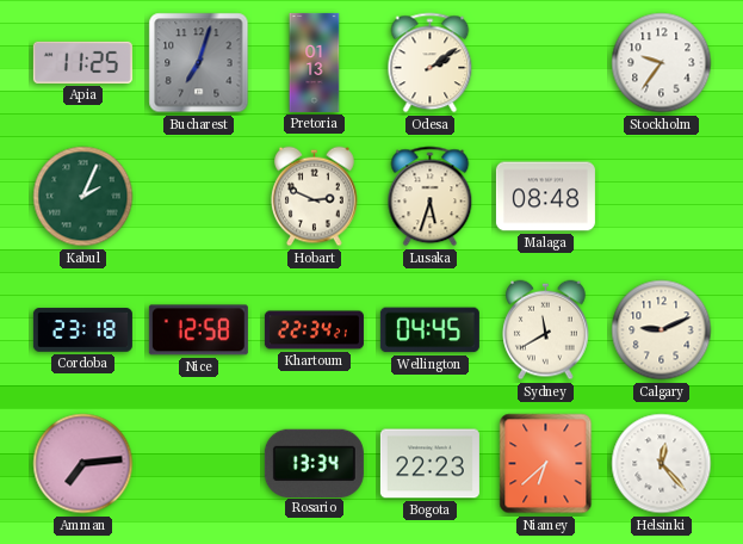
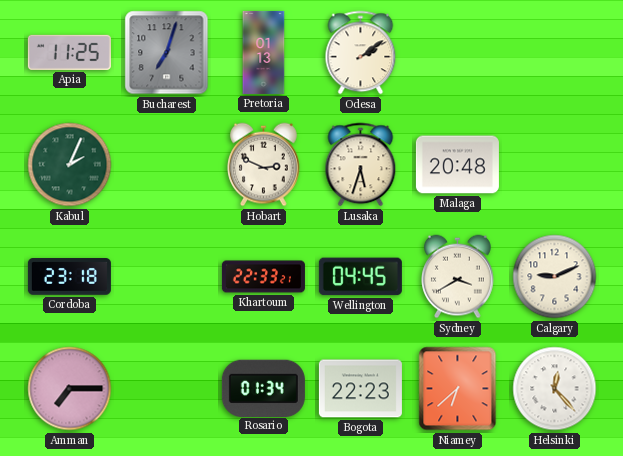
Stockholm: 9:36 -> none
Malaga: 08:48 -> 20:48
Nice: 12:58 -> none
Khartoum: 22:34 -> 22:33
Sydney: 11:40 -> 3:40
Amman: 7:14 -> 7:15
Rosario: 13:34 -> 01:34
